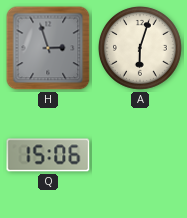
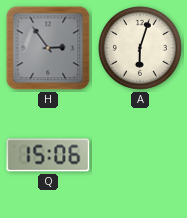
H: 2:57 -> 2:54
